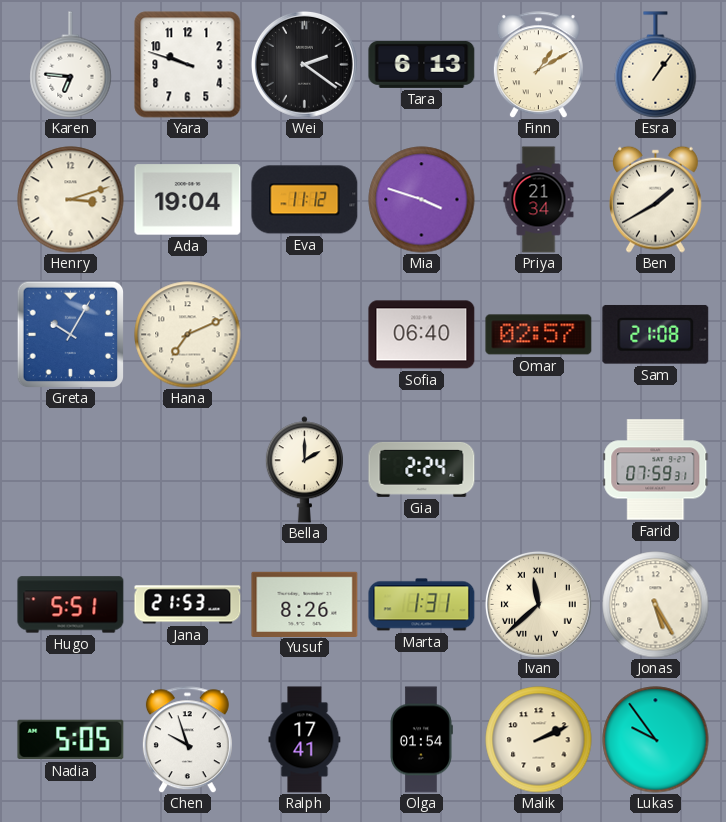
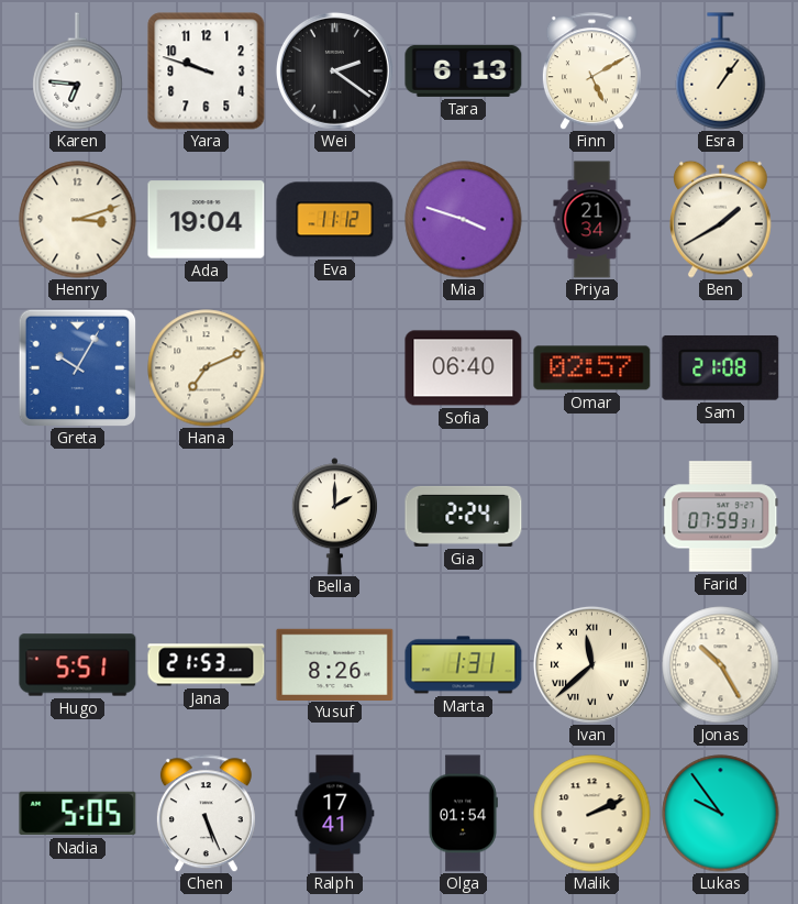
Finn: 1:10 -> 5:10
Jonas: 5:25 -> 10:25
Chen: 9:57 -> 5:26
